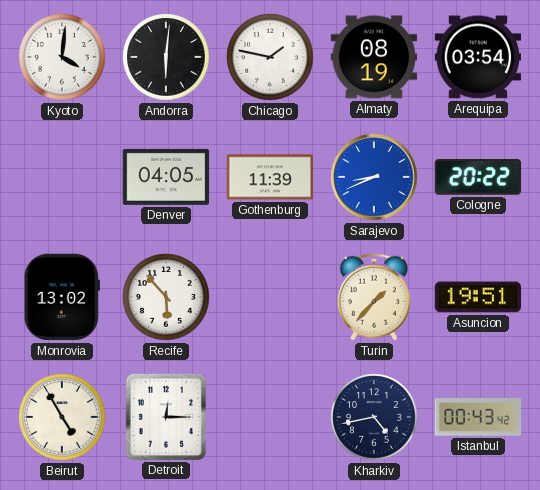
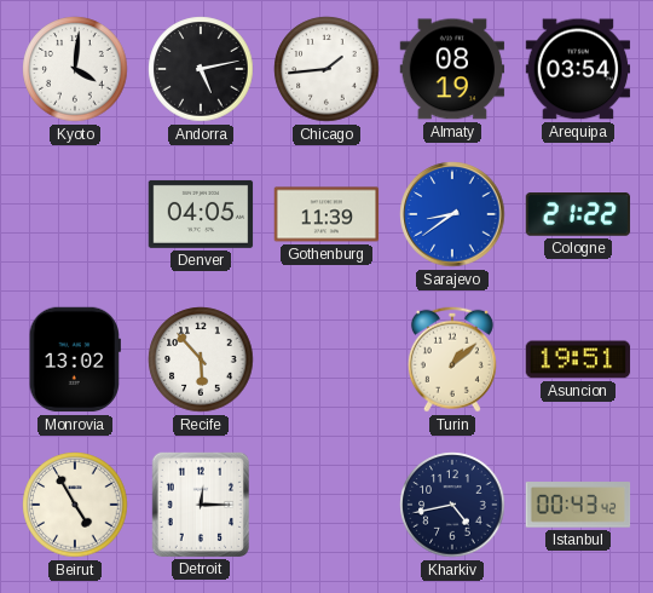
Andorra: 6:01 -> 5:13
Chicago: 1:47 -> 1:44
Sarajevo: 8:41 -> 8:39
Cologne: 20:22 -> 21:22
Turin: 1:37 -> 1:08
